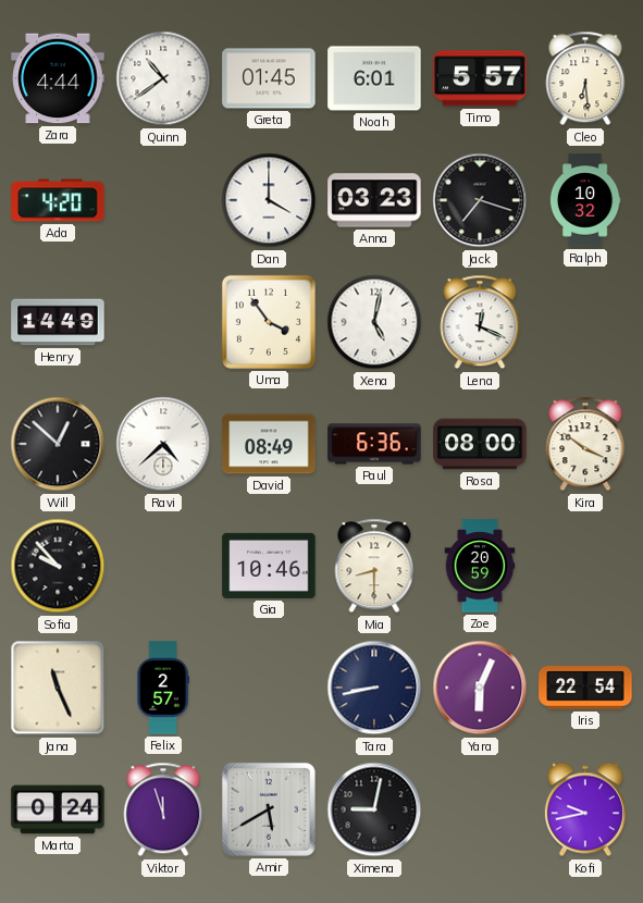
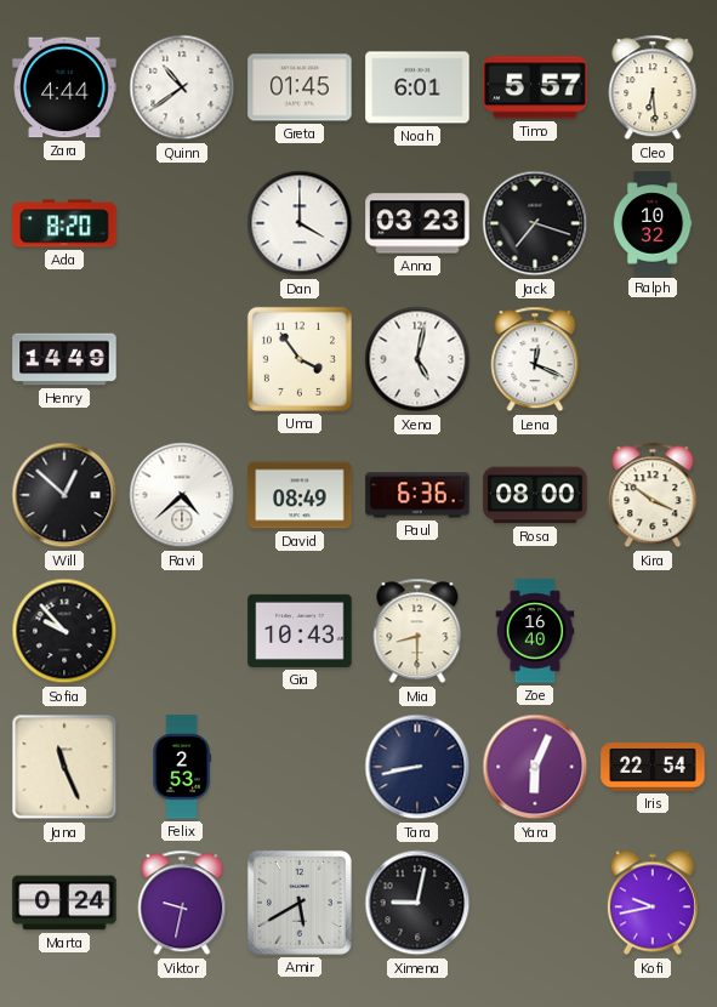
Ada: 4:20 -> 8:20
Gia: 10:46 -> 10:43
Zoe: 20:59 -> 16:40
Felix: 2:57 -> 2:53
Viktor: 11:57 -> 9:32
